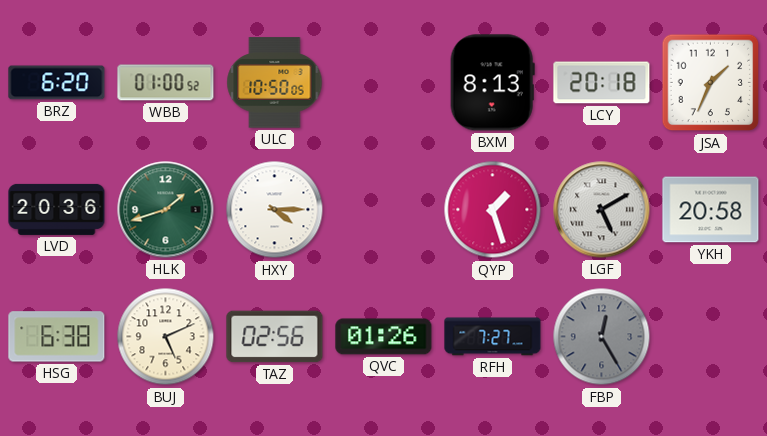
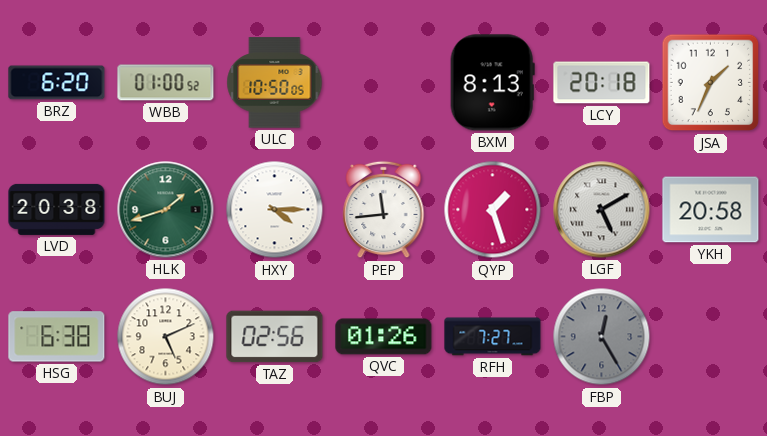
LVD: 20:36 -> 20:38
PEP: none -> 11:44
